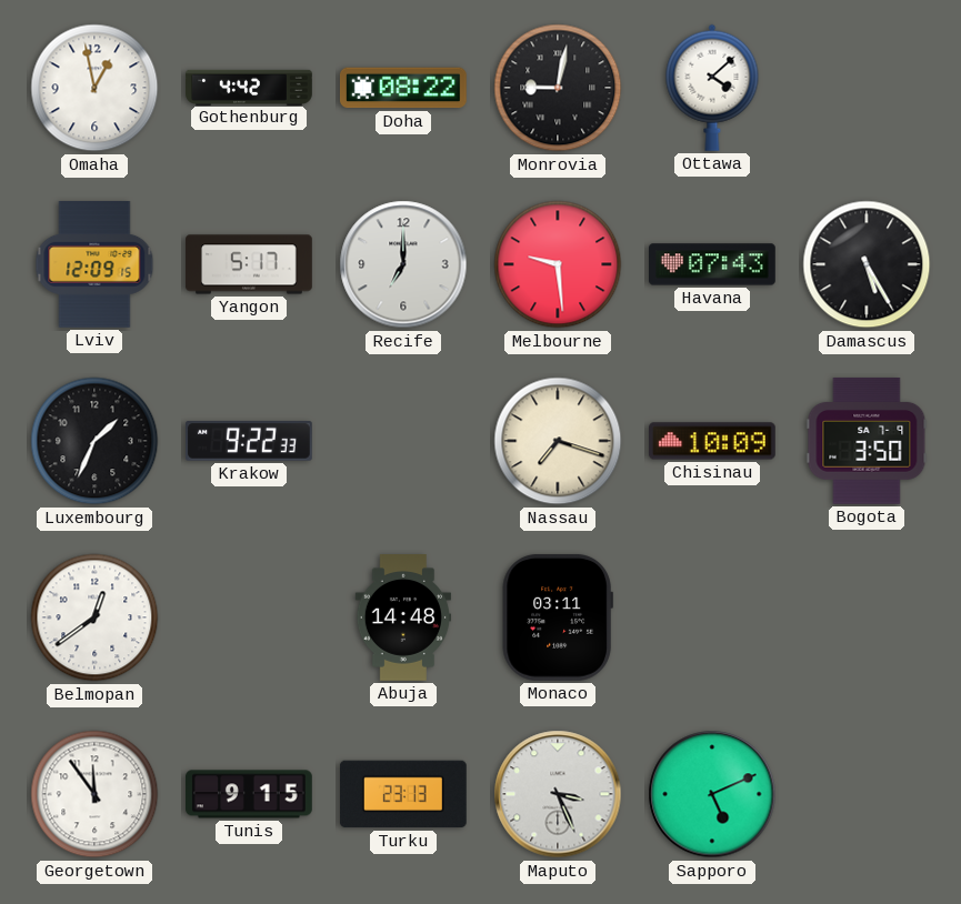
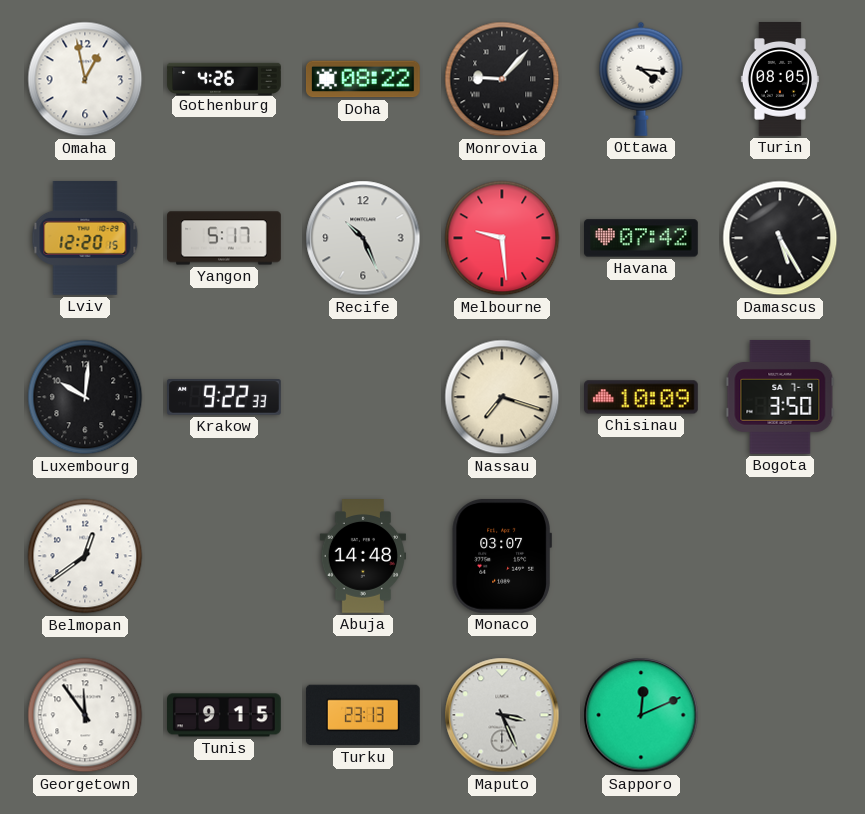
Gothenburg: 4:42 -> 4:26
Monrovia: 9:02 -> 9:07
Ottawa: 4:08 -> 4:16
Turin: none -> 08:05
Lviv: 12:09 -> 12:20
Recife: 7:00 -> 10:26
Havana: 07:43 -> 07:42
Luxembourg: 1:34 -> 10:01
Monaco: 03:11 -> 03:07
Sapporo: 5:11 -> 12:11
